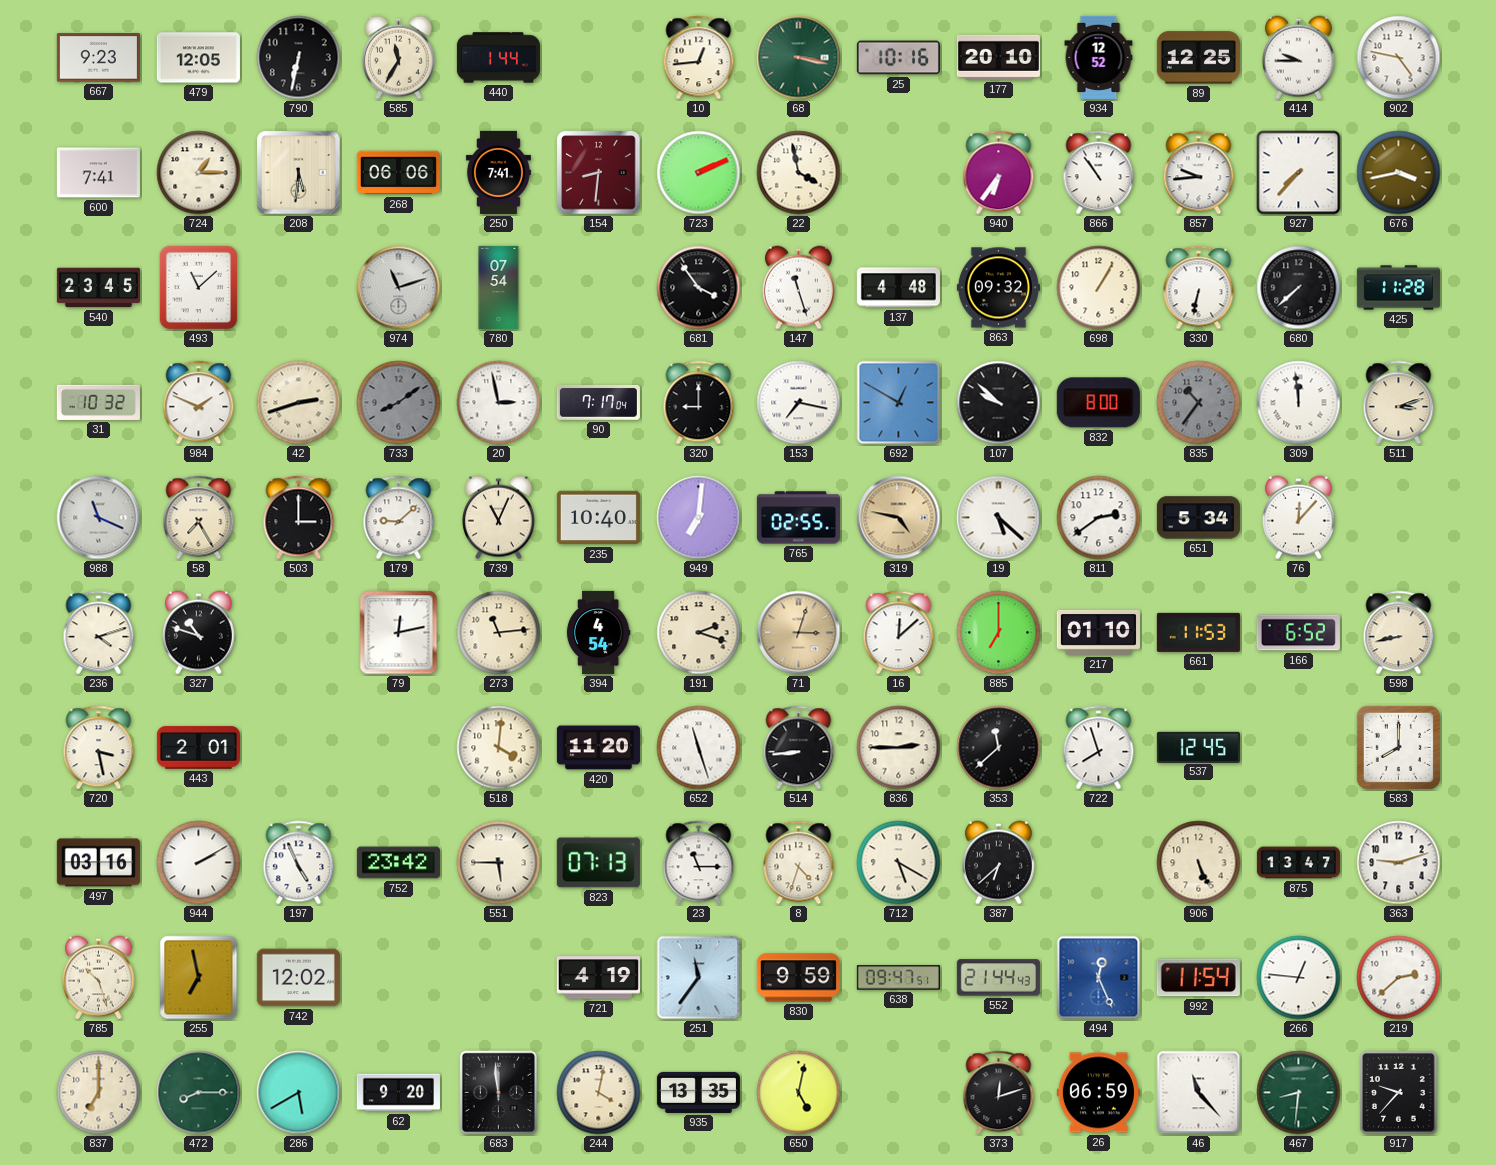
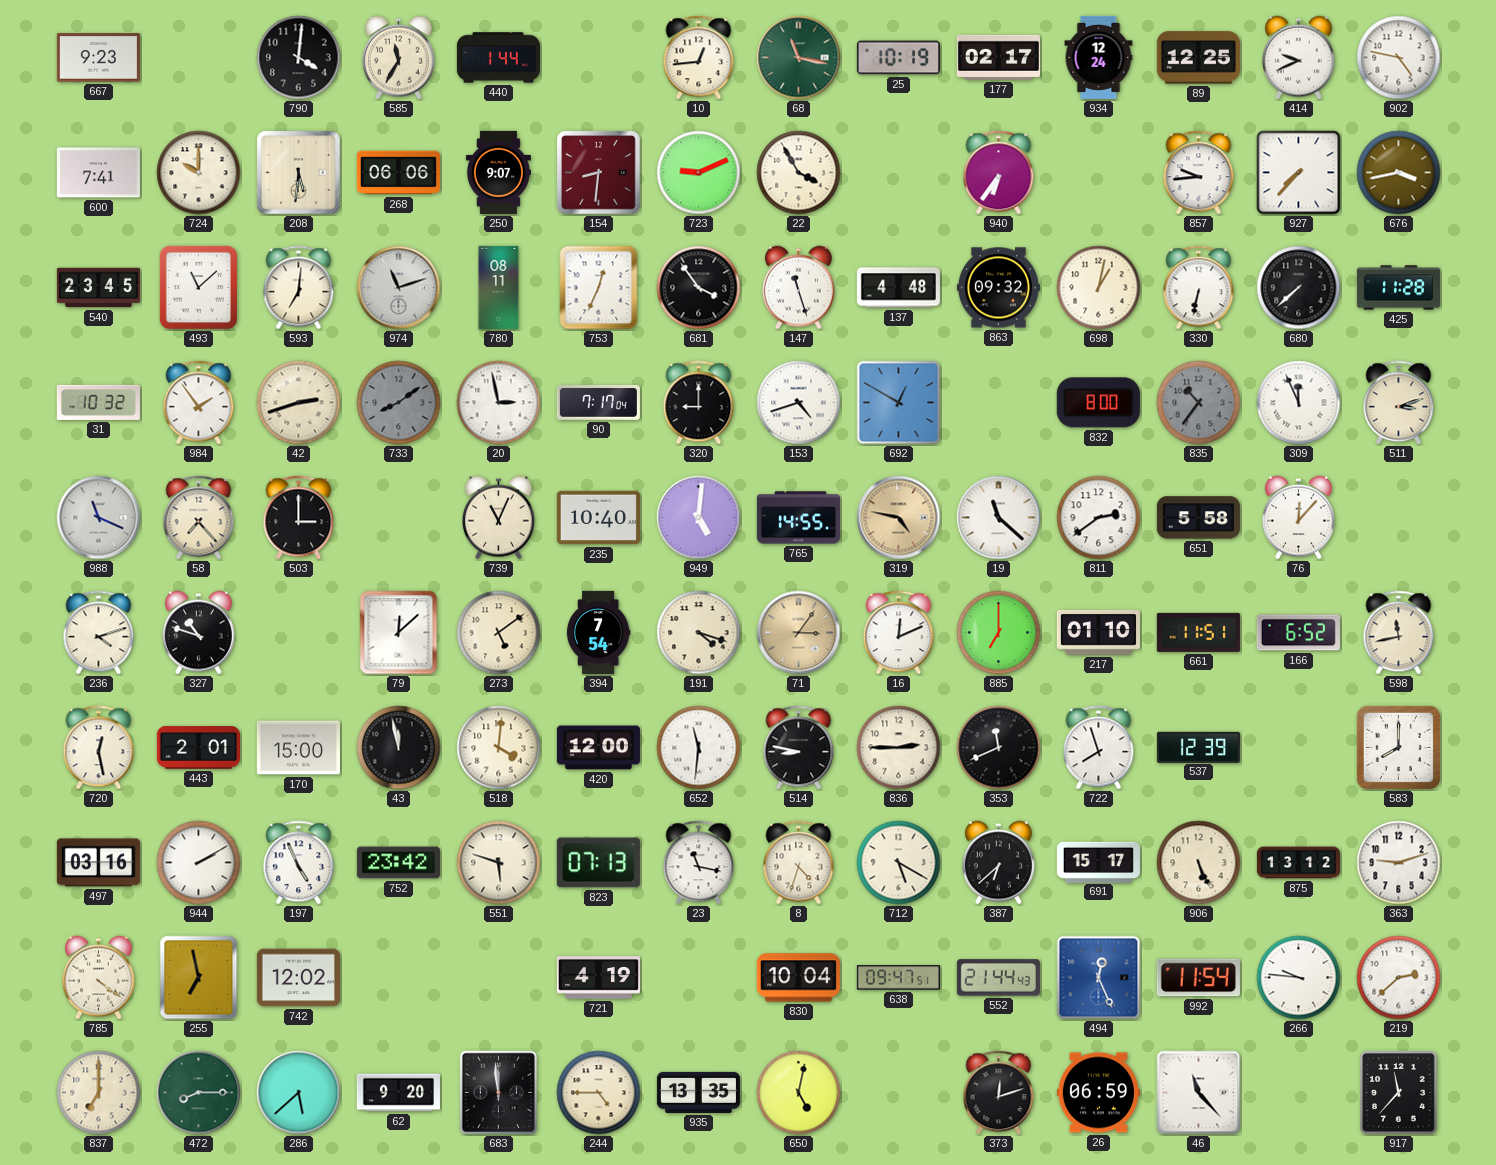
479: 12:05 -> none
790: 6:32 -> 4:01
68: 3:17 -> 11:17
25: 10:16 -> 10:19
177: 20:10 -> 02:17
934: 12:52 -> 12:24
414: 9:45 -> 9:41
724: 1:15 -> 10:00
250: 7:41 -> 9:07
723: 2:11 -> 9:11
22: 3:58 -> 3:55
866: 10:54 -> none
593: none -> 7:01
780: 07:54 -> 08:11
753: none -> 12:34
698: 1:05 -> 1:02
984: 1:49 -> 1:54
153: 7:17 -> 4:42
107: 9:52 -> none
309: 11:59 -> 11:56
58: 7:25 -> 7:23
179: 9:08 -> none
949: 7:01 -> 5:01
765: 02:55 -> 14:55
19: 5:22 -> 11:22
651: 5:34 -> 5:58
79: 12:13 -> 12:08
273: 11:14 -> 5:09
394: 4:54 -> 7:54
191: 2:18 -> 4:18
71: 3:03 -> 3:06
16: 12:08 -> 12:11
661: 11:53 -> 11:51
598: 8:43 -> 11:43
720: 3:28 -> 12:28
170: none -> 15:00
43: none -> 11:58
420: 11:20 -> 12:00
652: 11:27 -> 11:31
514: 8:44 -> 8:47
353: 11:38 -> 11:41
537: 12:45 -> 12:39
551: 5:45 -> 5:48
23: 11:15 -> 11:17
691: none -> 15:17
875: 13:47 -> 13:12
785: 10:27 -> 4:21
251: 11:36 -> none
830: 9:59 -> 10:04
266: 12:46 -> 9:46
286: 5:40 -> 5:38
244: 4:02 -> 4:45
467: 8:31 -> none
917: 9:37 -> 11:37
